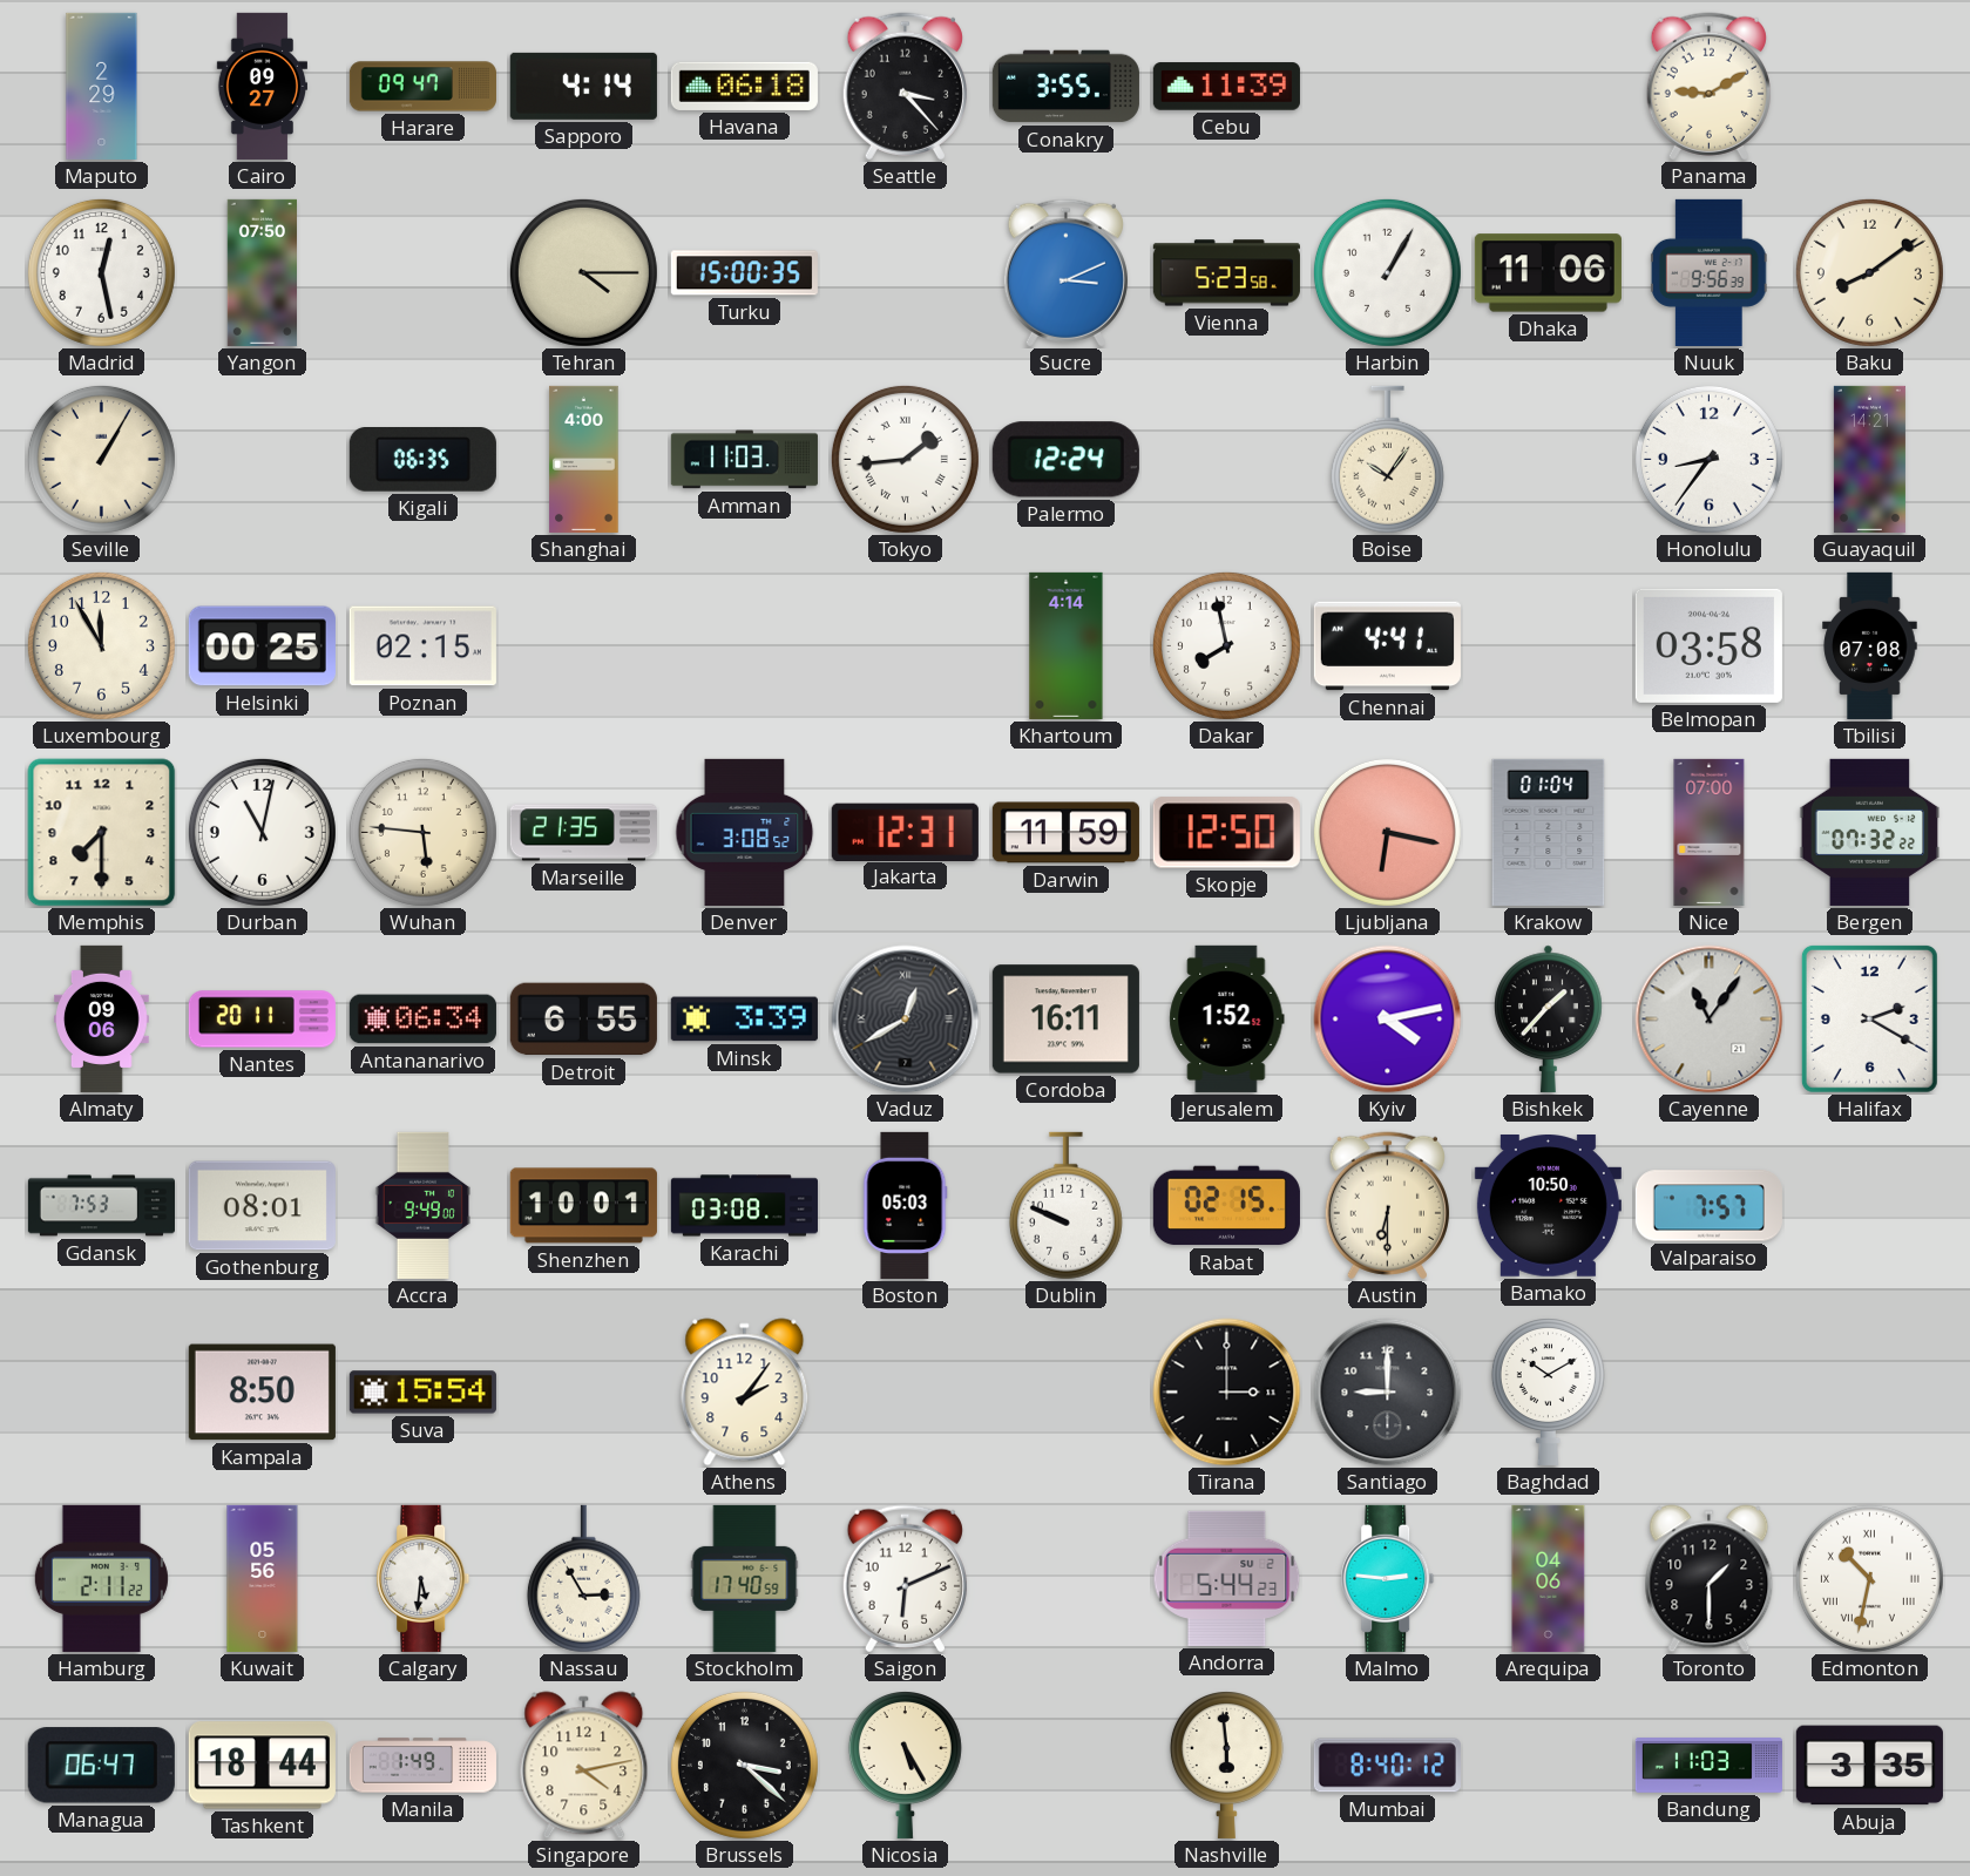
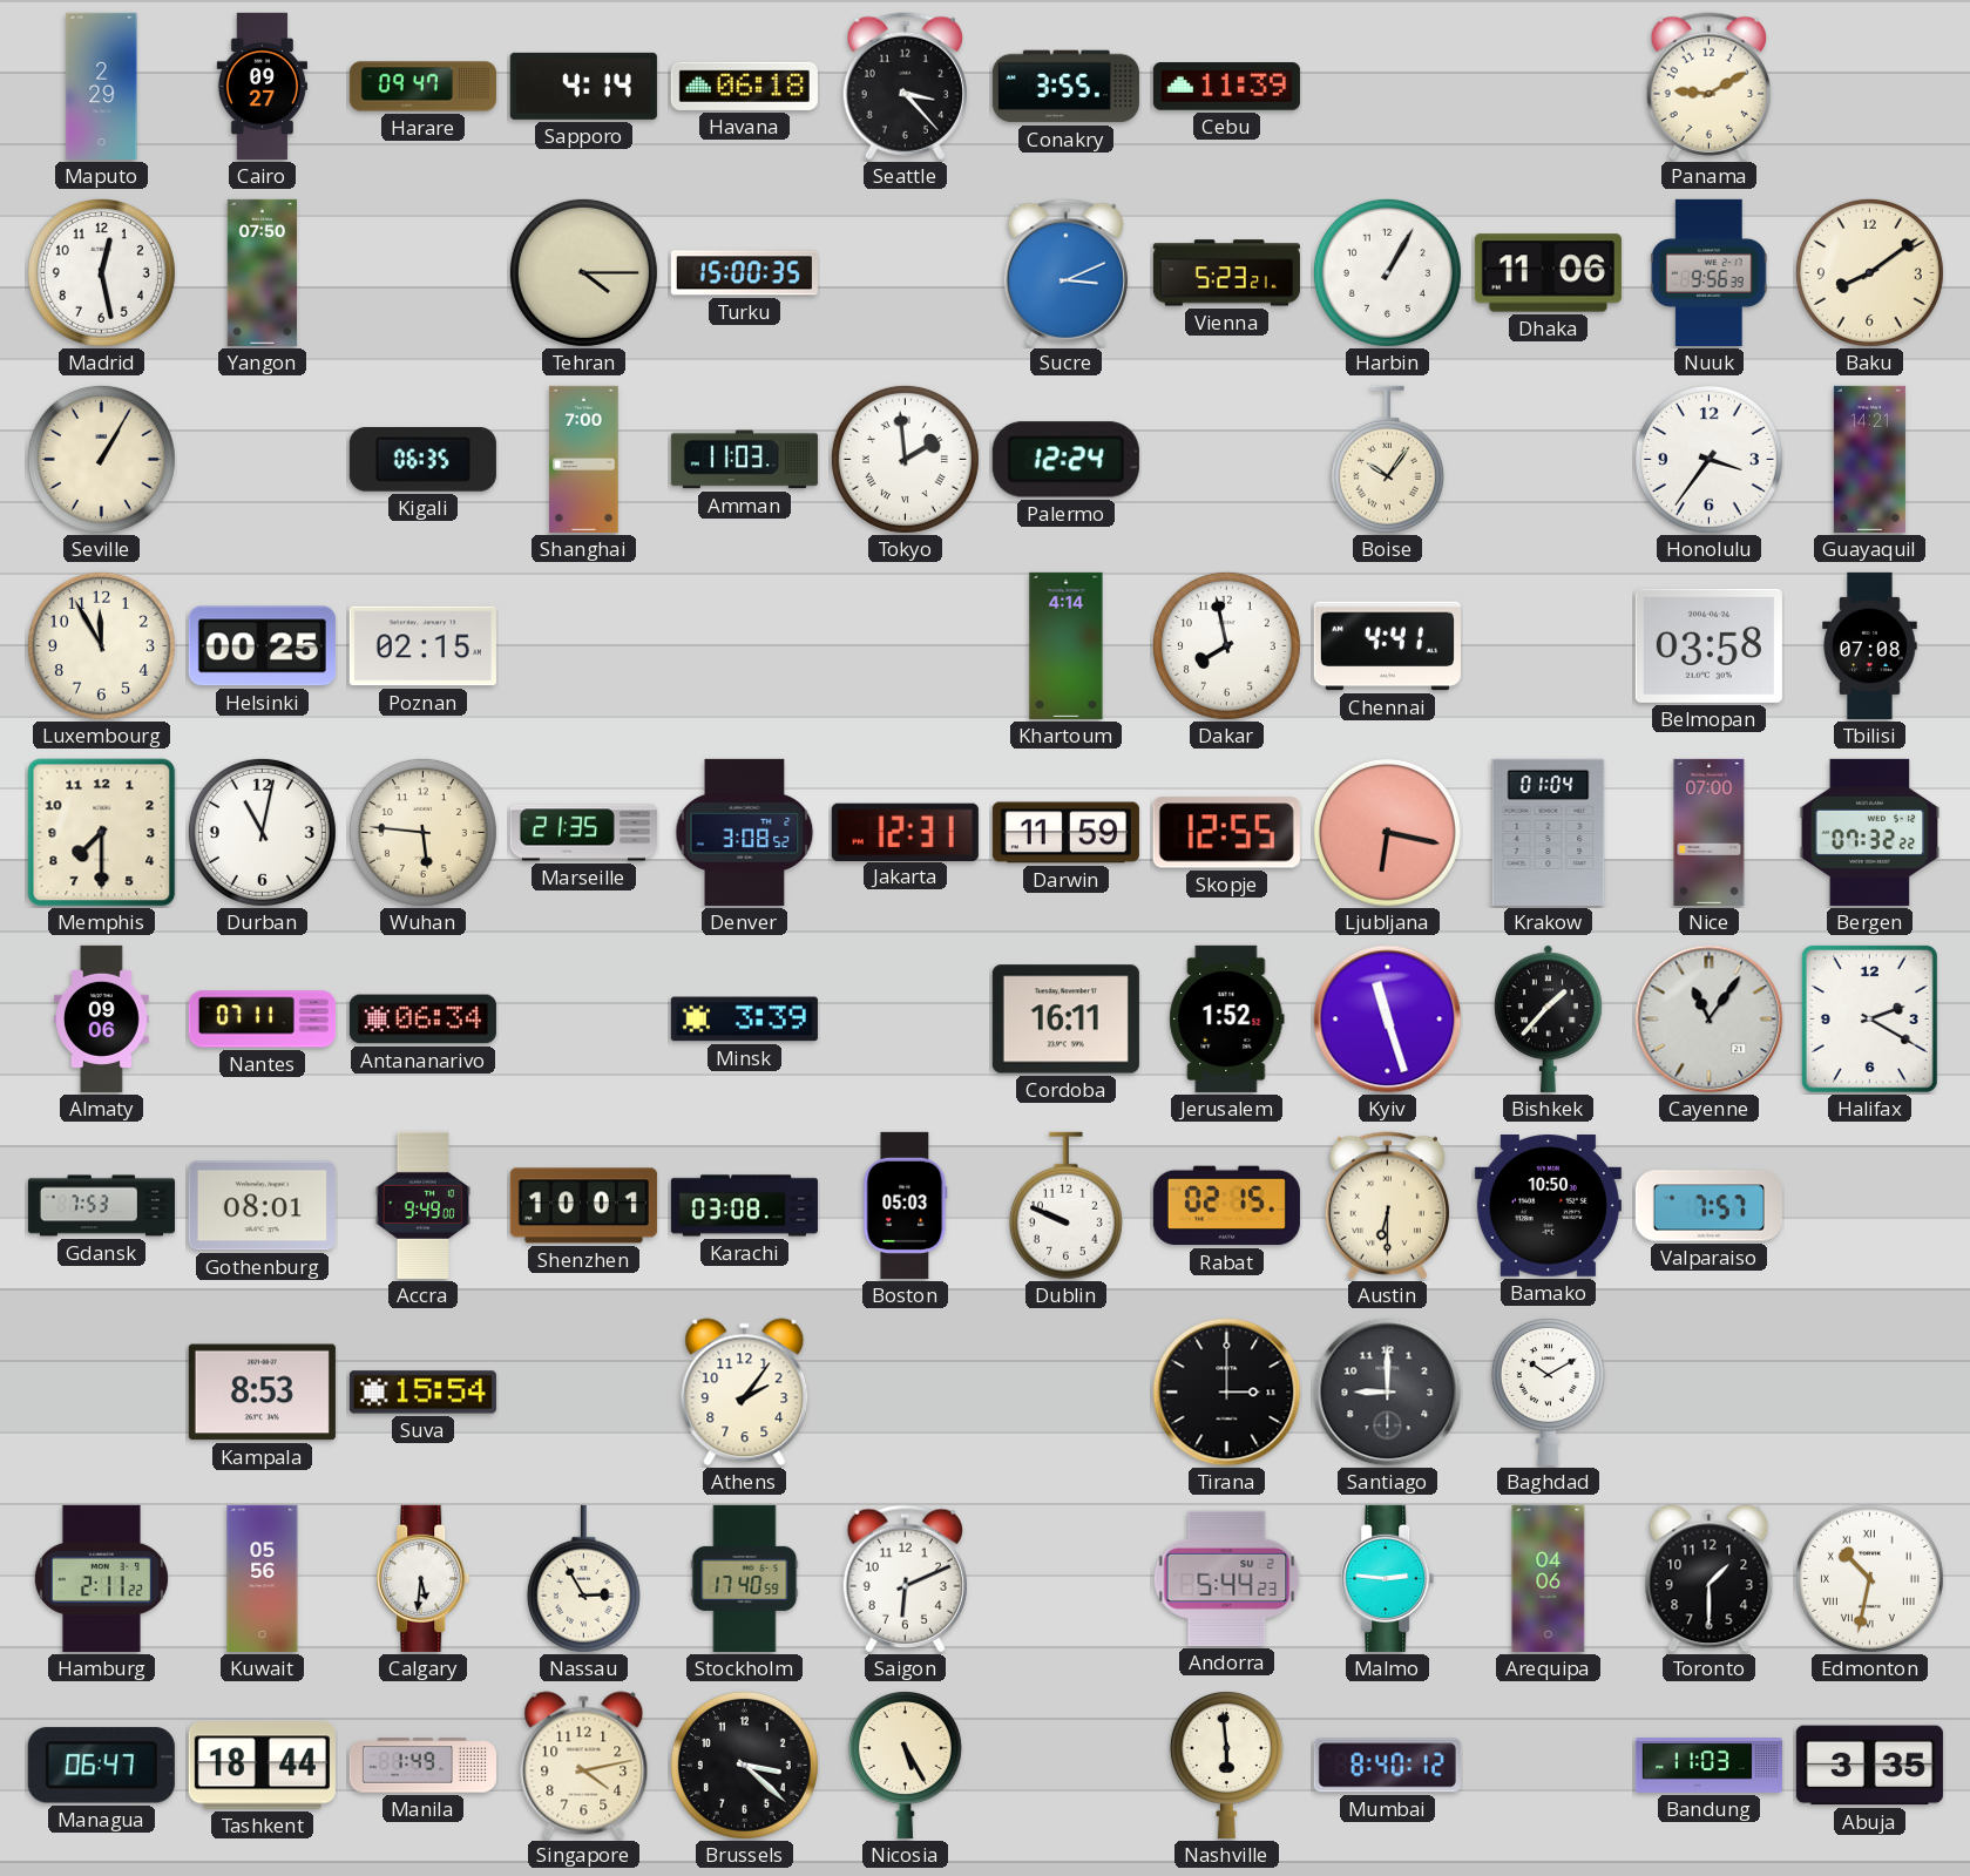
Vienna: 5:23:58 -> 5:23:21
Shanghai: 4:00 -> 7:00
Tokyo: 1:44 -> 1:59
Honolulu: 8:36 -> 3:36
Skopje: 12:50 -> 12:55
Nantes: 20:11 -> 07:11
Detroit: 6:55 -> none
Vaduz: 12:40 -> none
Kyiv: 4:13 -> 11:27
Kampala: 8:50 -> 8:53
